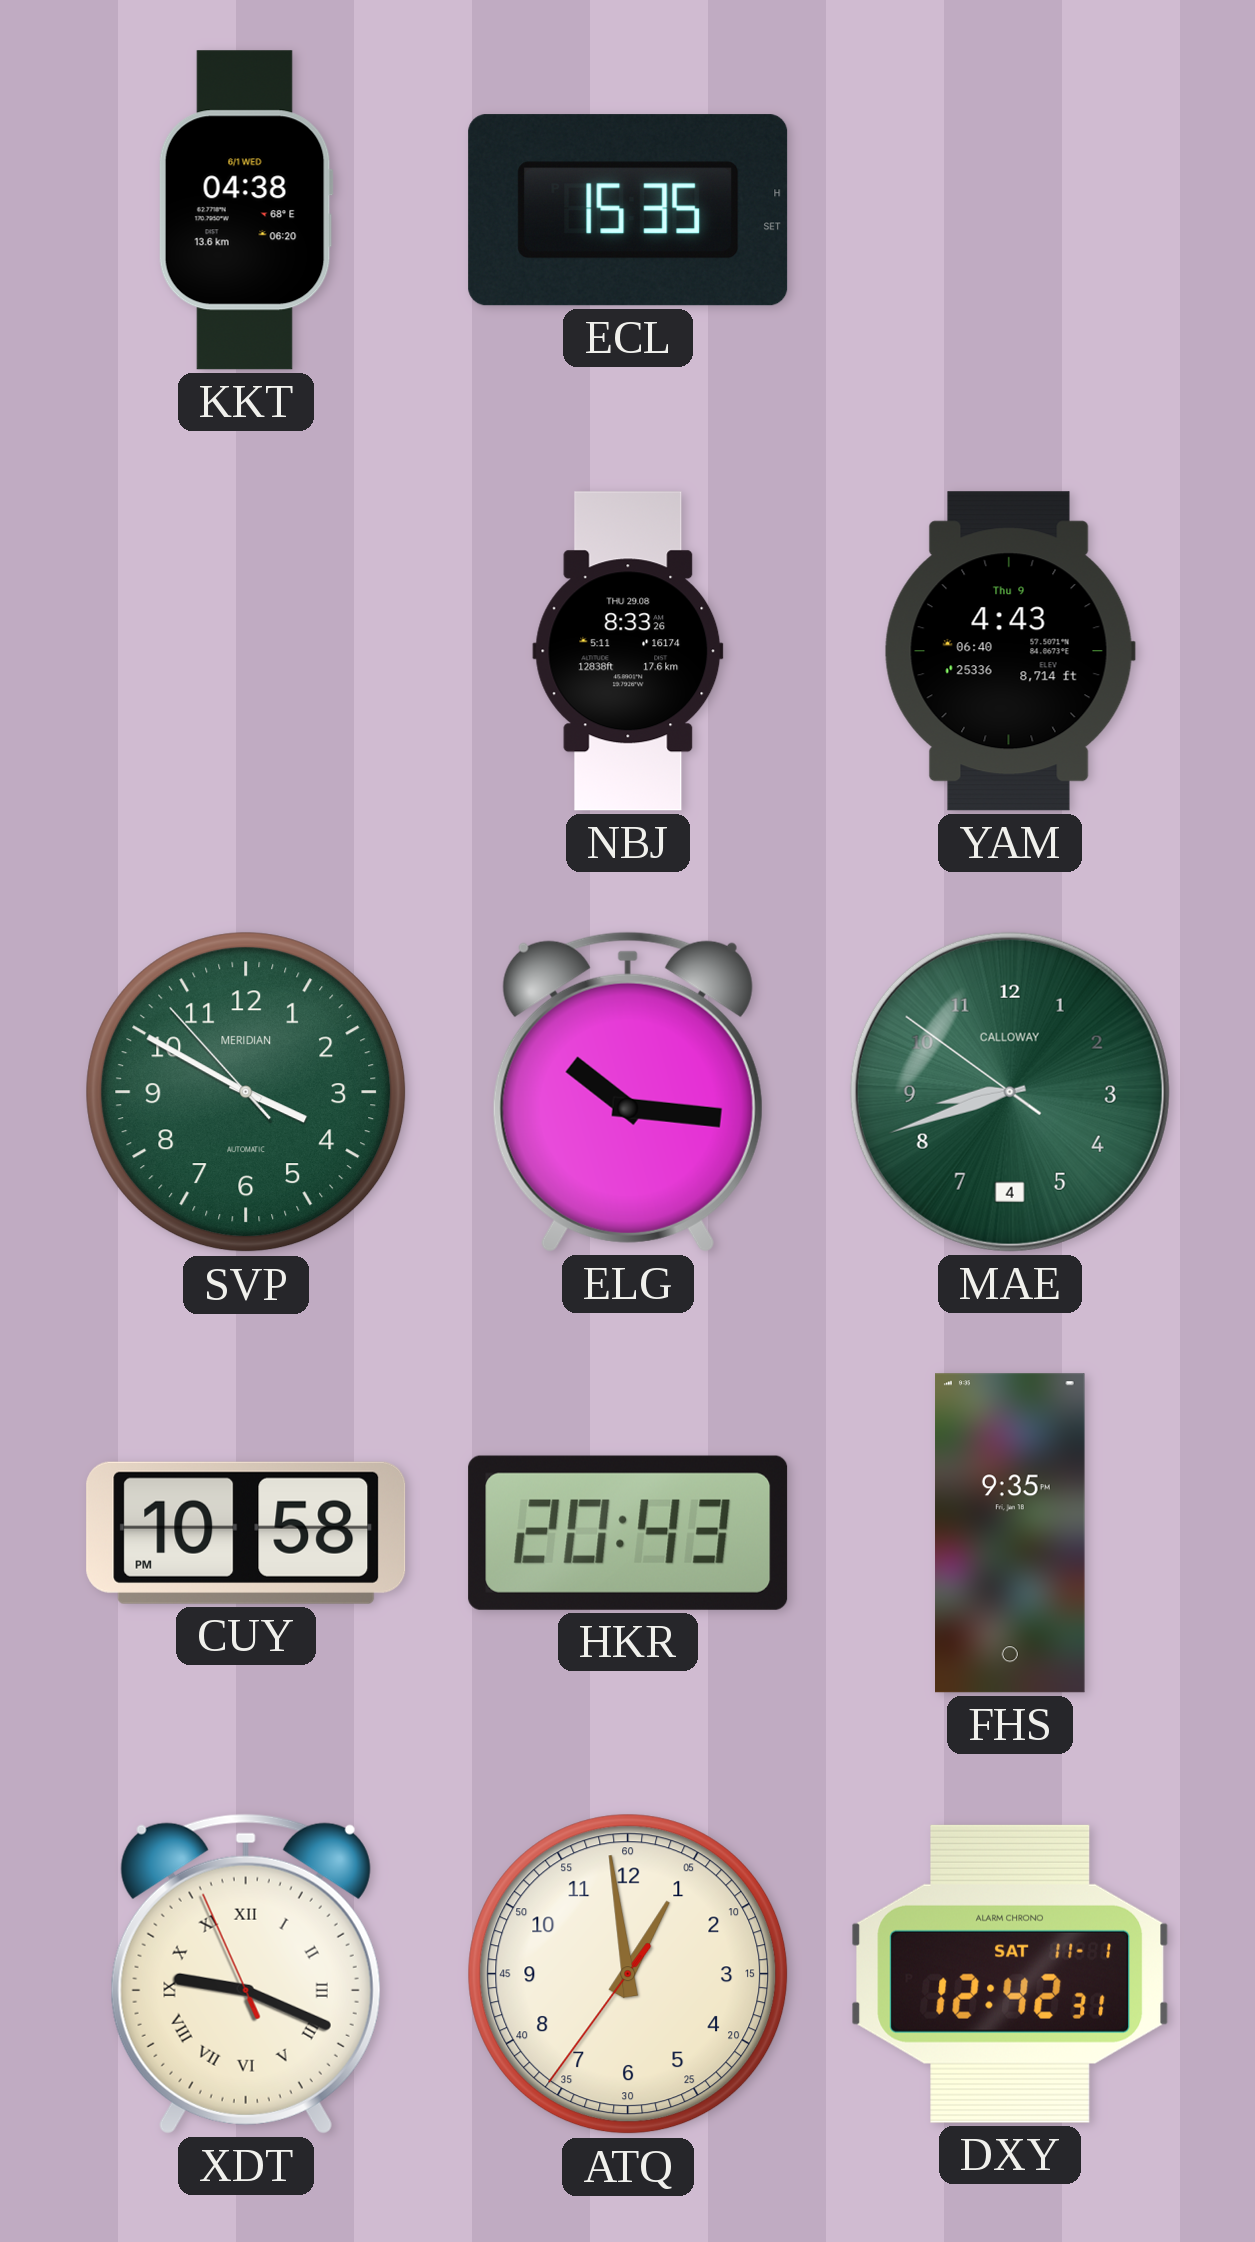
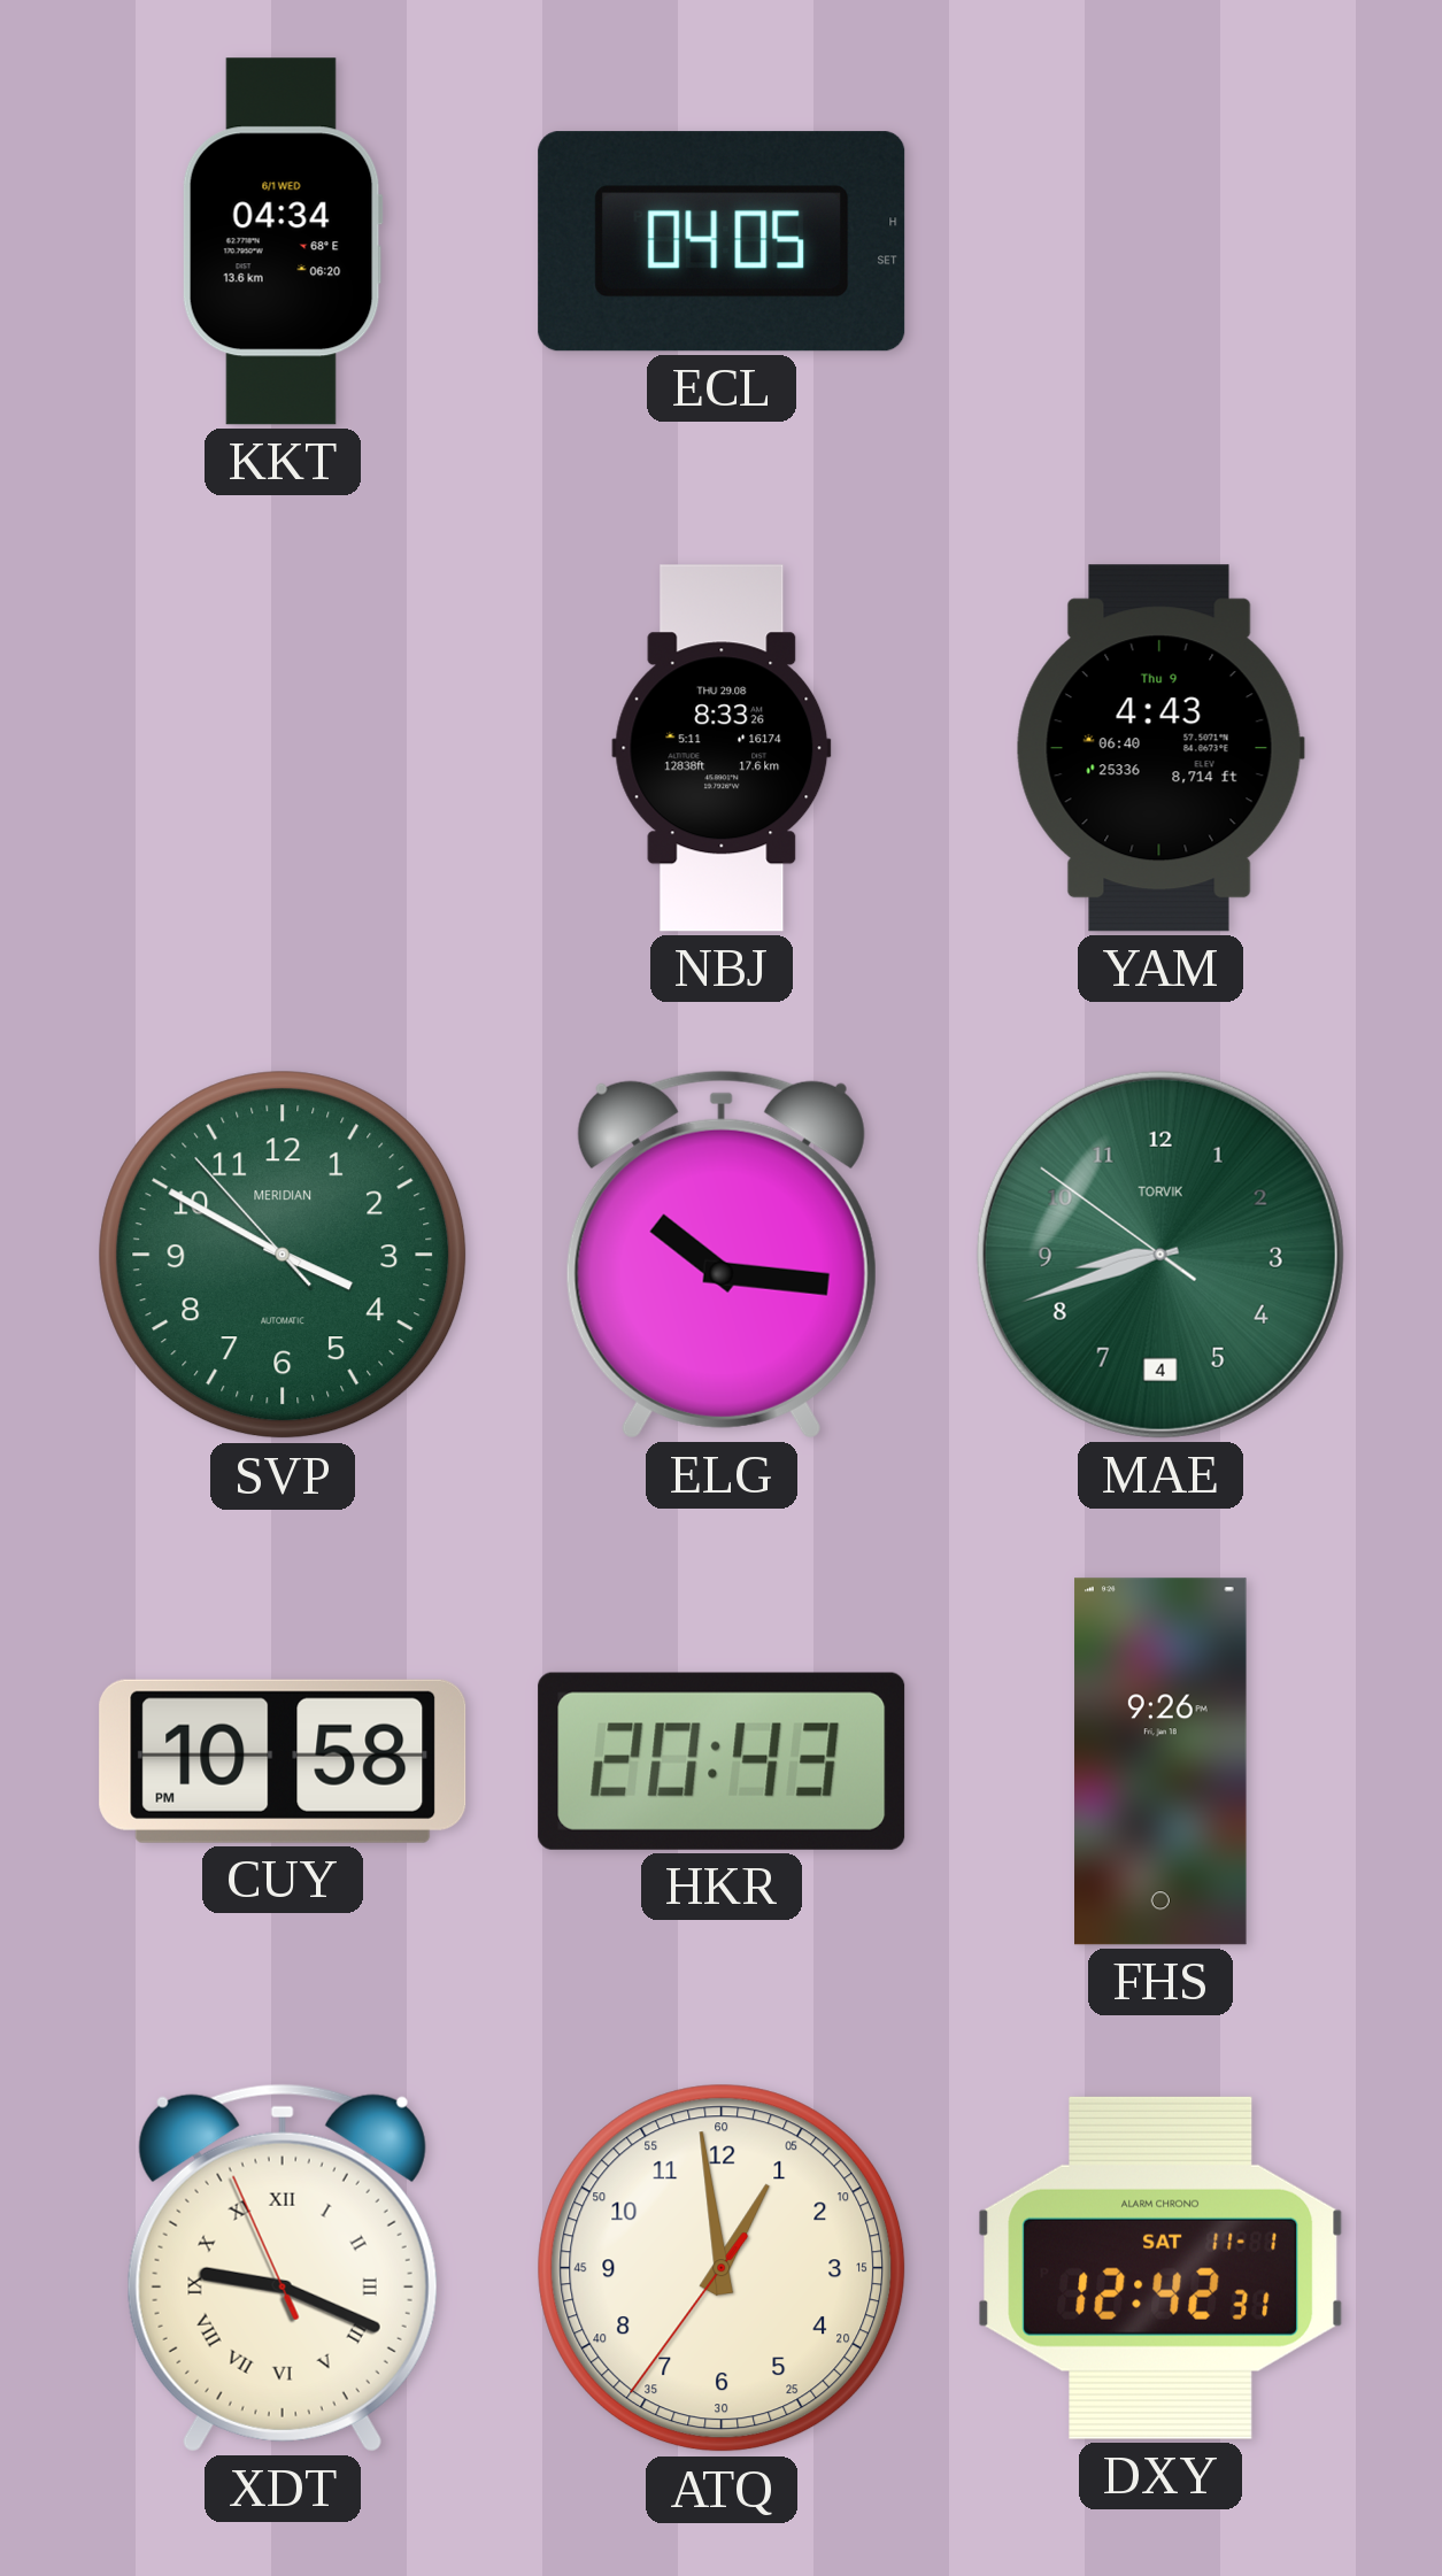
KKT: 04:38 -> 04:34
ECL: 15:35 -> 04:05
MAE brand: CALLOWAY -> TORVIK
FHS: 9:35 -> 9:26
